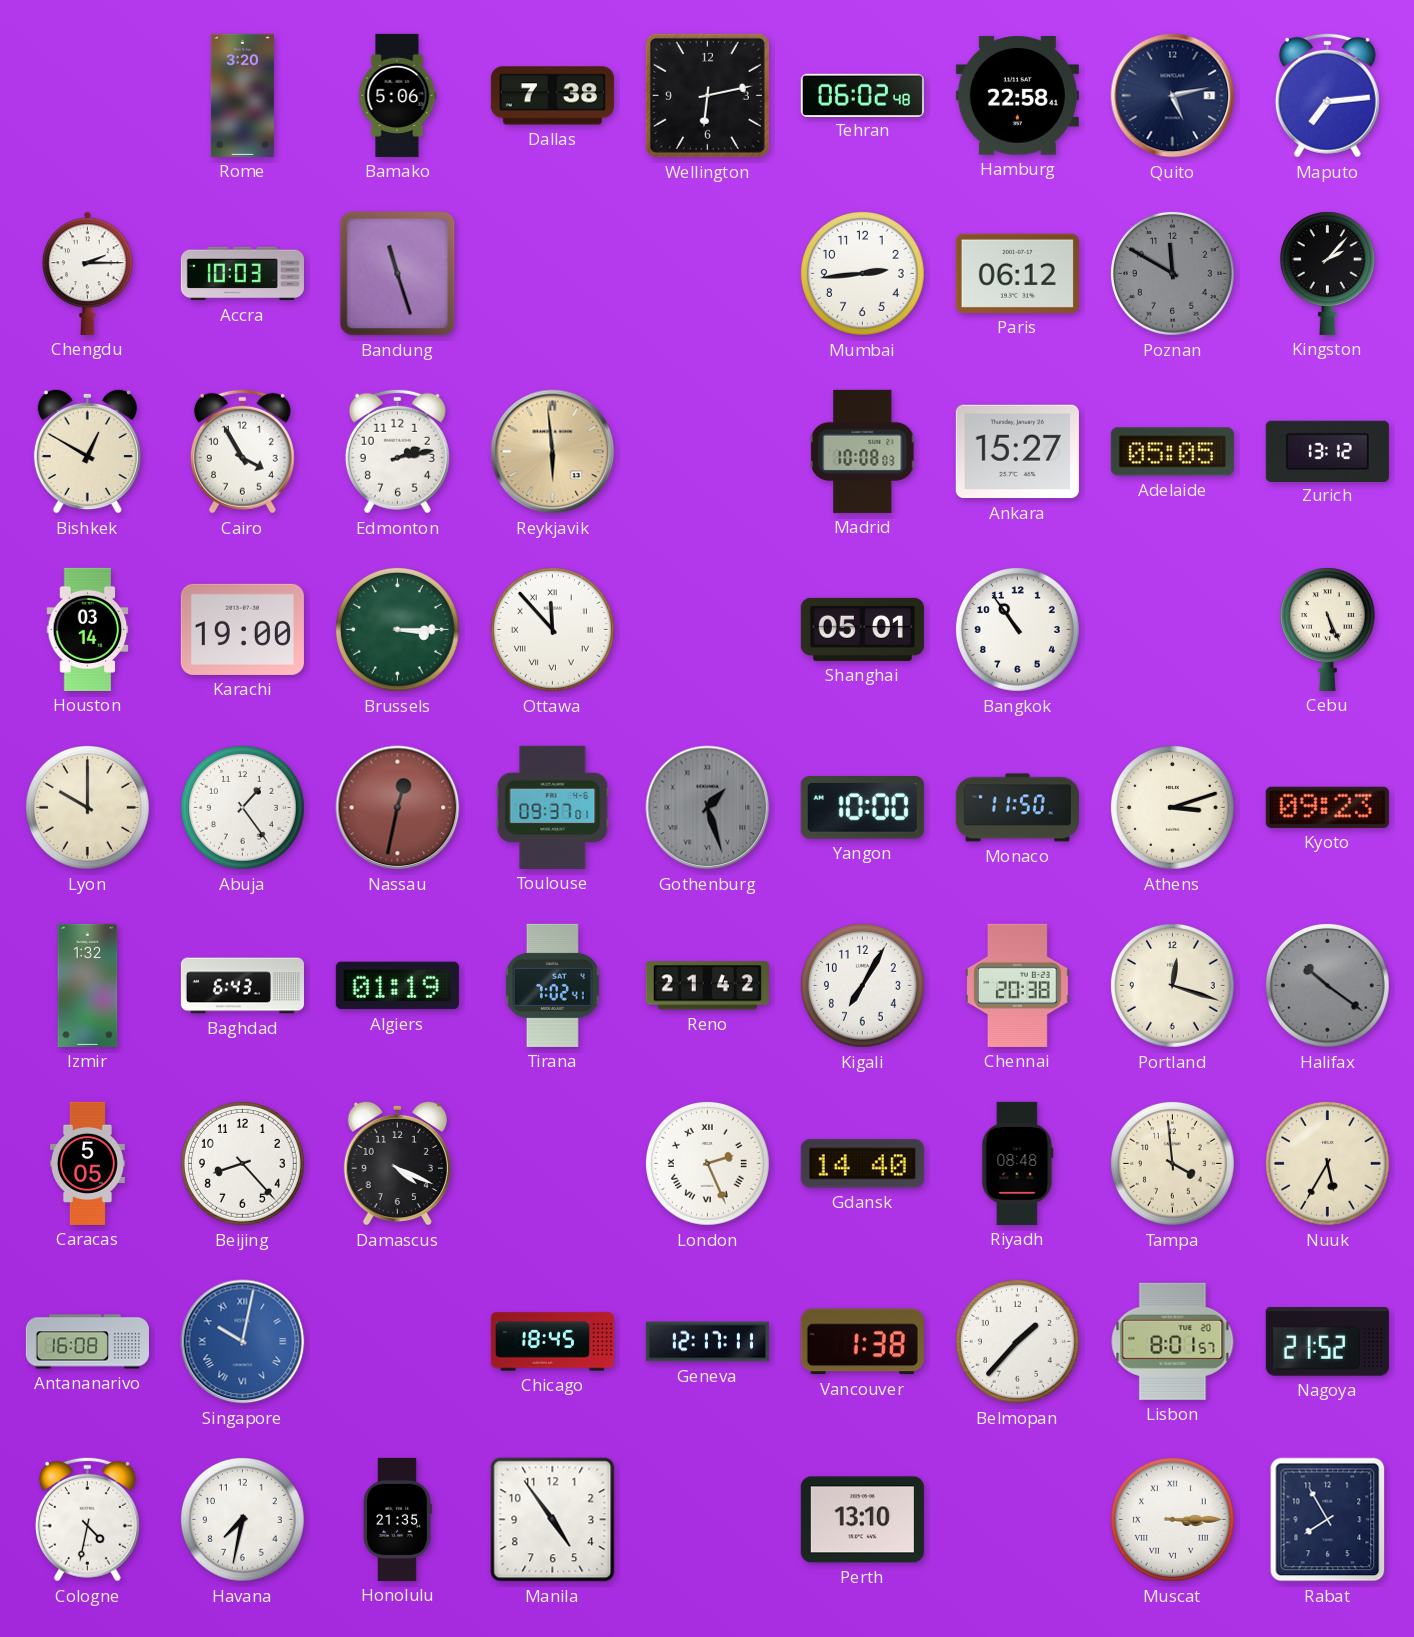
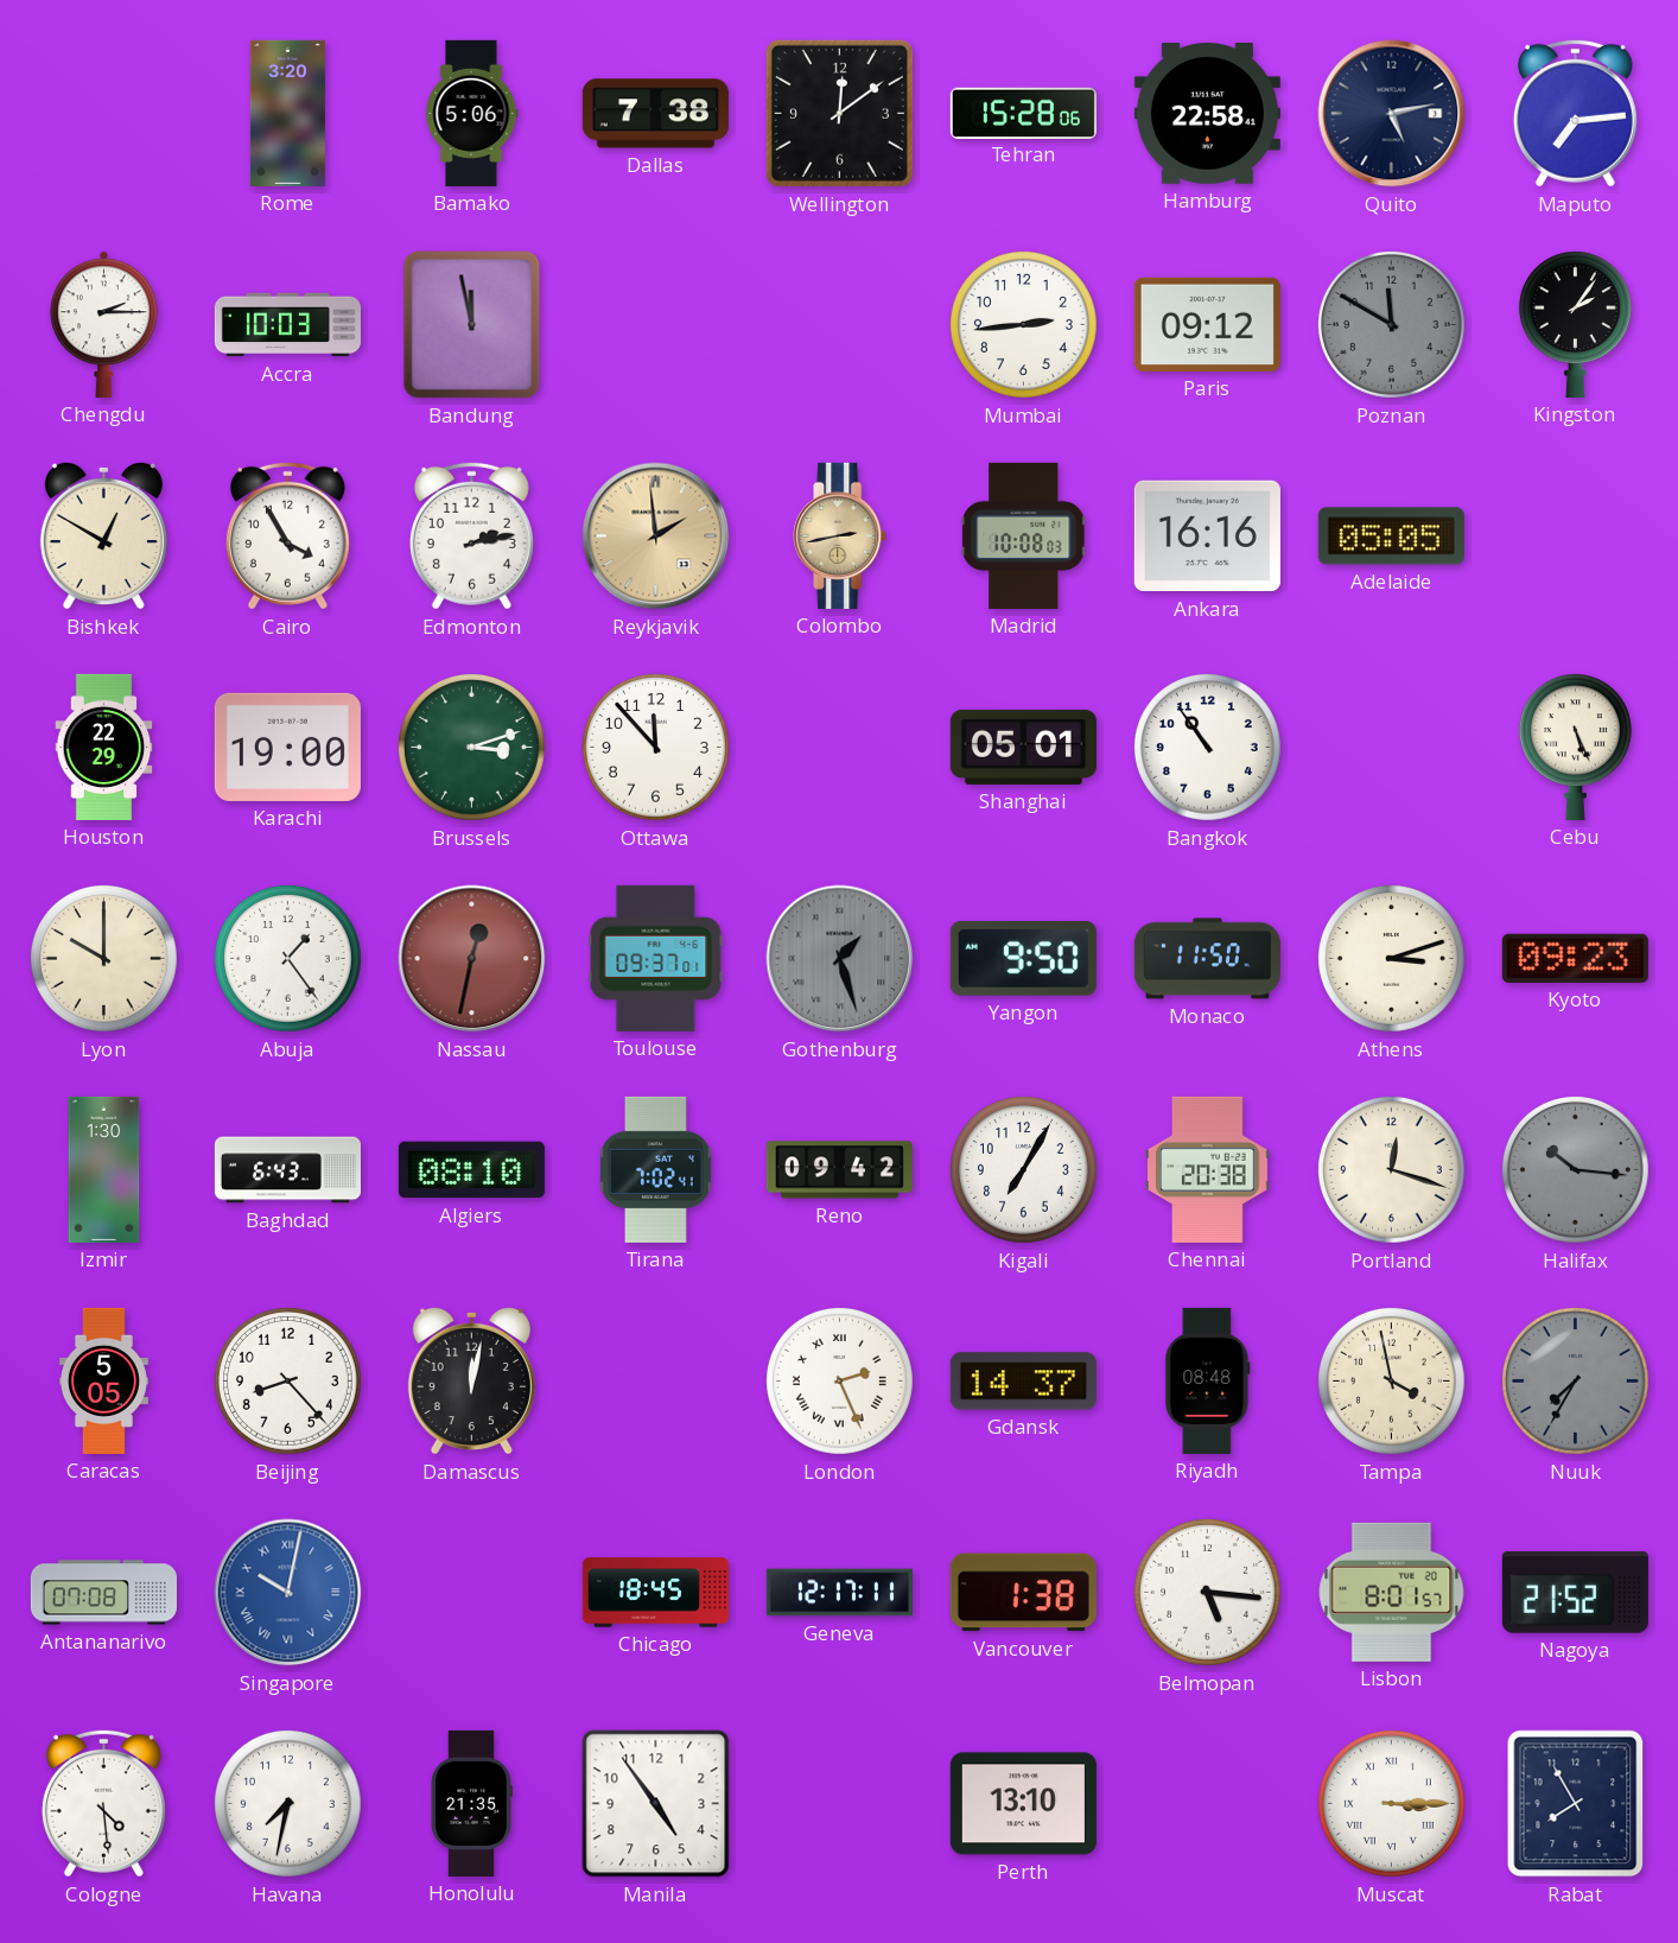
Wellington: 6:13 -> 12:09
Tehran: 06:02 -> 15:28
Bandung: 11:27 -> 11:58
Paris: 06:12 -> 09:12
Kingston: 2:07 -> 2:06
Reykjavik: 5:59 -> 1:59
Colombo: none -> 2:43
Ankara: 15:27 -> 16:16
Zurich: 13:12 -> none
Houston: 03:14 -> 22:29
Brussels: 3:15 -> 3:12
Ottawa numerals: Roman -> Arabic
Yangon: 10:00 -> 9:50
Izmir: 1:32 -> 1:30
Algiers: 01:19 -> 08:10
Reno: 21:42 -> 09:42
Halifax: 10:21 -> 10:16
Damascus: 4:19 -> 12:02
Gdansk: 14:40 -> 14:37
Tampa: 3:59 -> 3:58
Nuuk: 5:35 -> 7:35
Nuuk dial: cream -> grey
Antananarivo: 16:08 -> 07:08
Belmopan: 1:37 -> 5:16
Cologne: 4:32 -> 4:29
